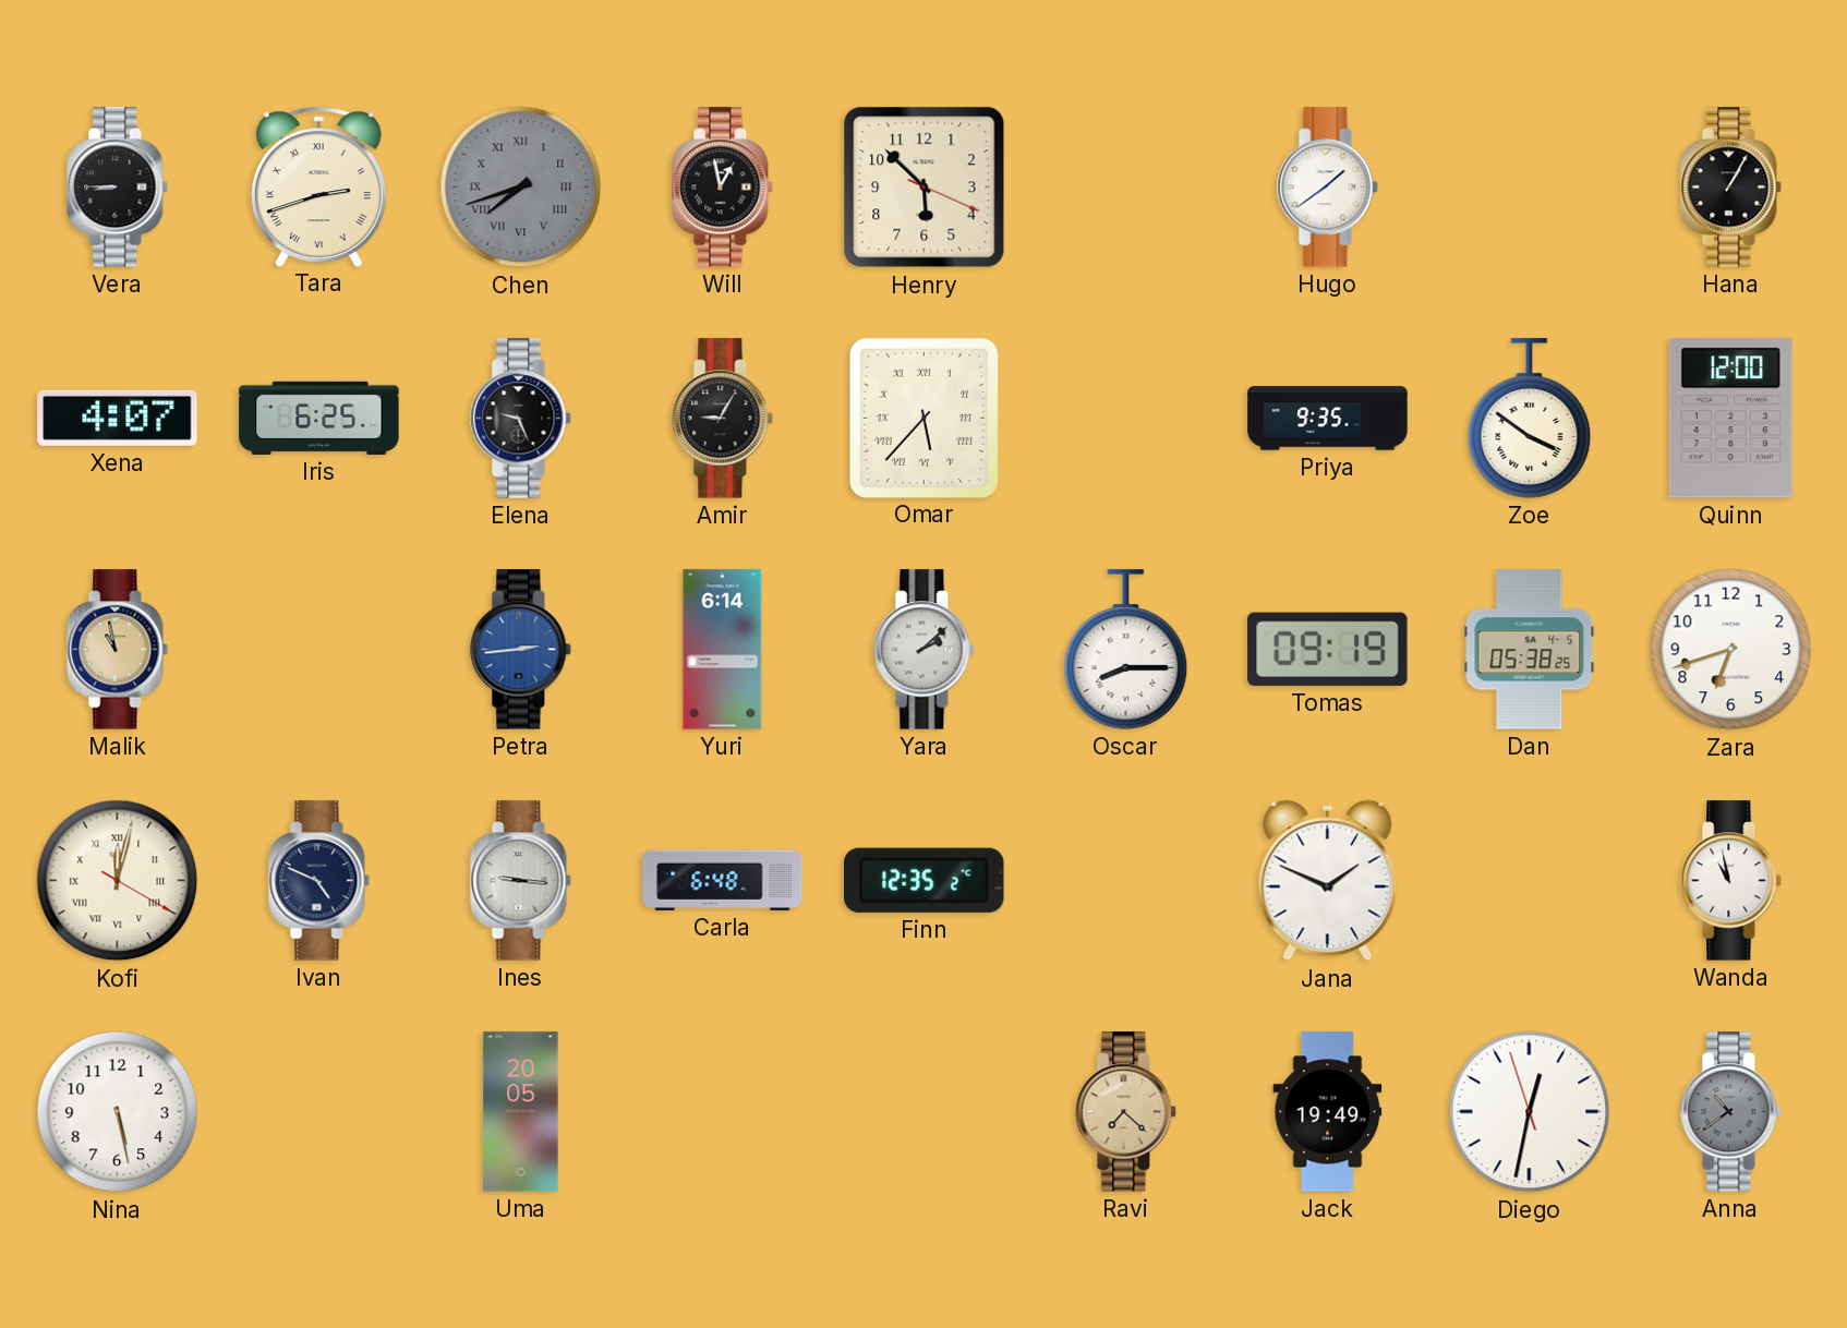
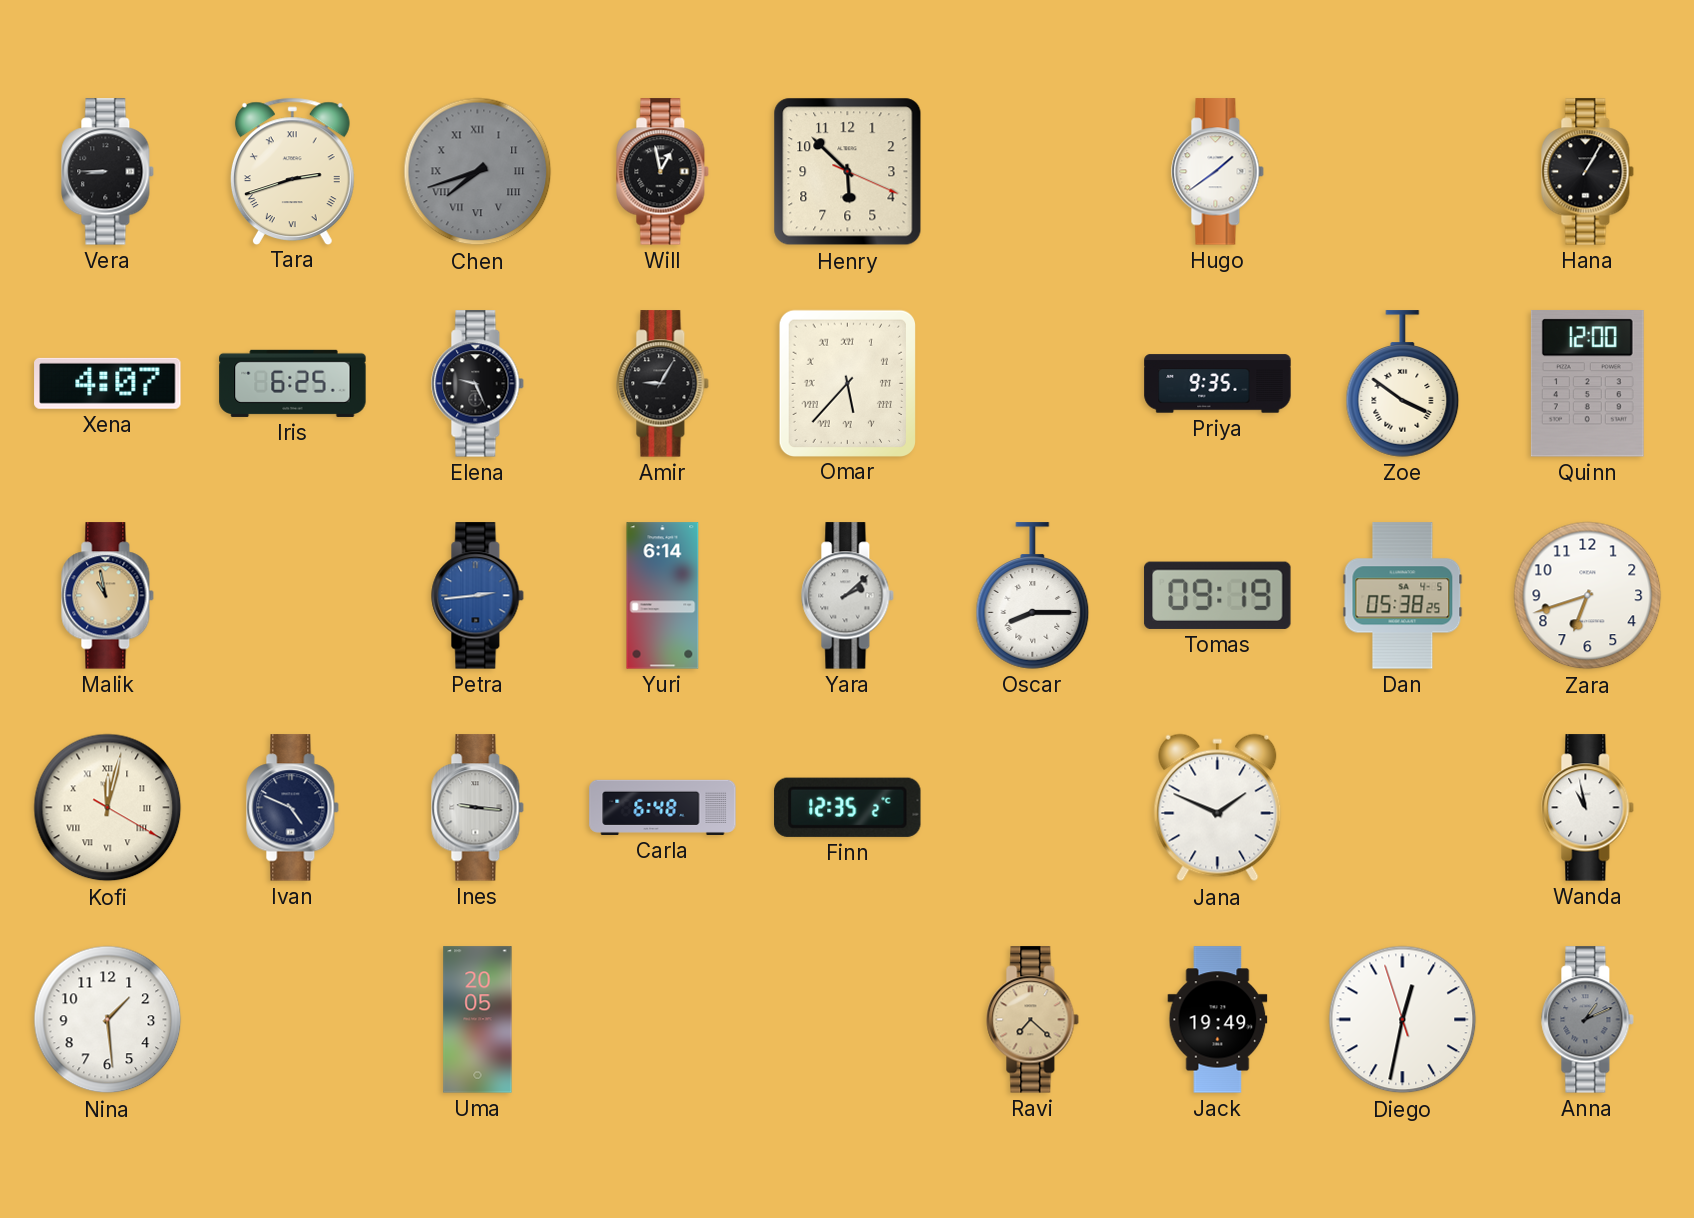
Nina: 5:28 -> 1:29
Anna: 10:39 -> 1:11
